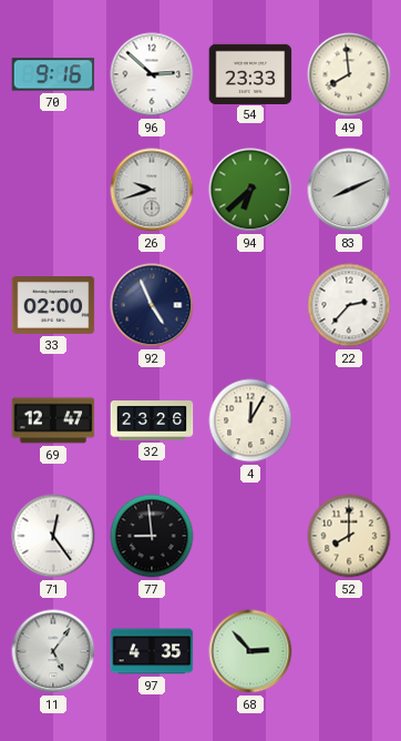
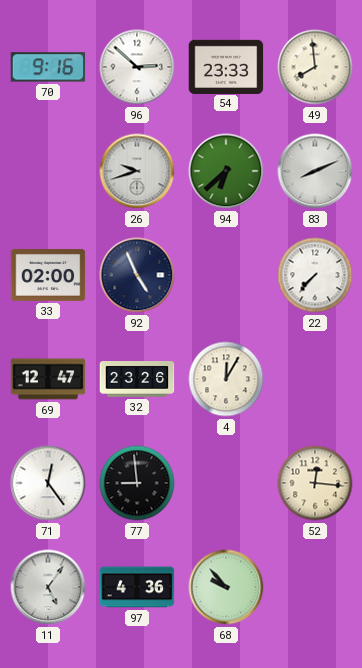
22: 2:37 -> 7:37
52: 8:00 -> 12:16
97: 4:35 -> 4:36
68: 2:53 -> 9:53
